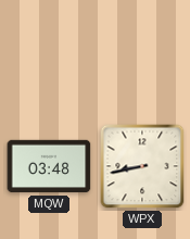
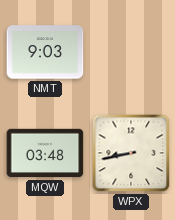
NMT: none -> 9:03
